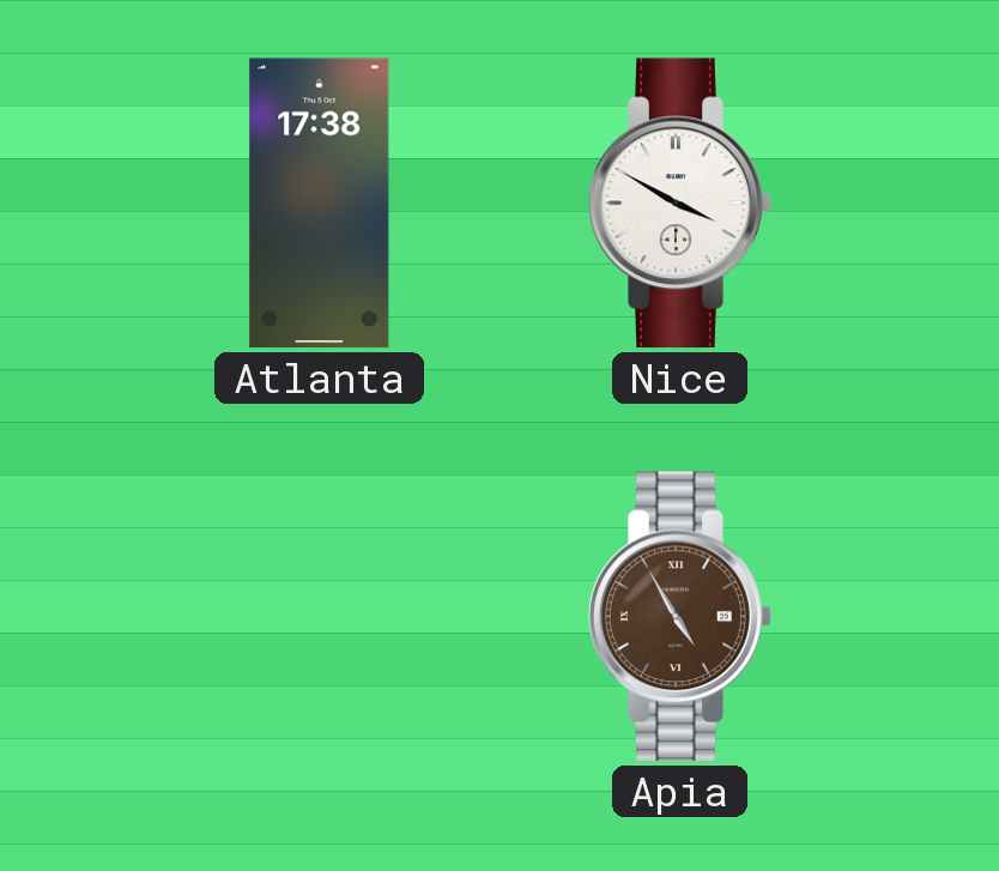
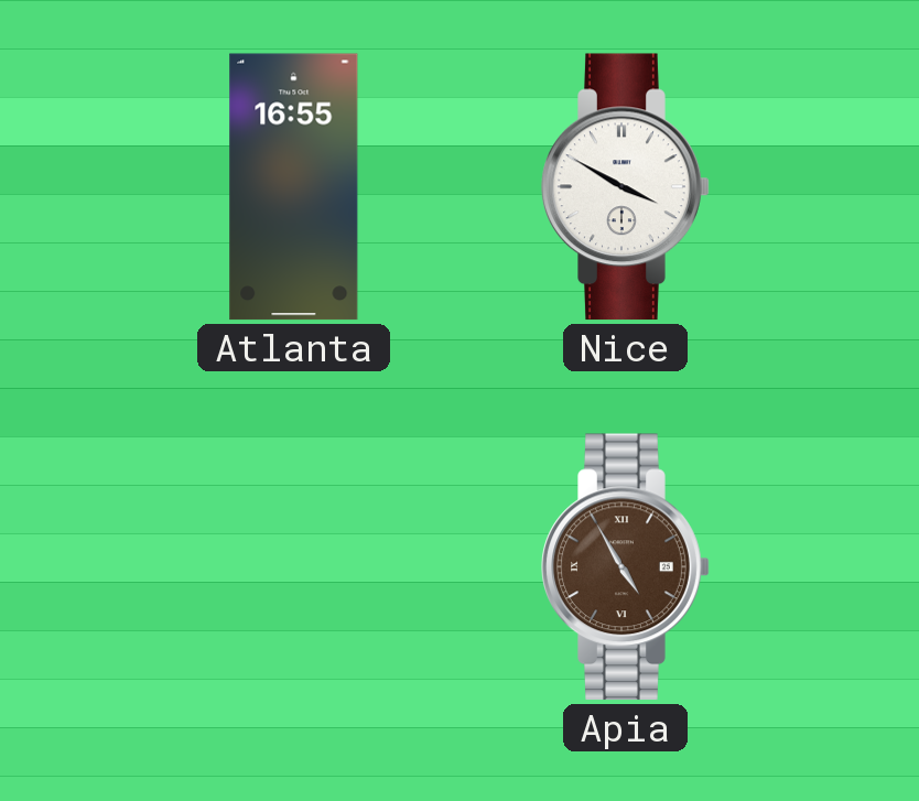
Atlanta: 17:38 -> 16:55
